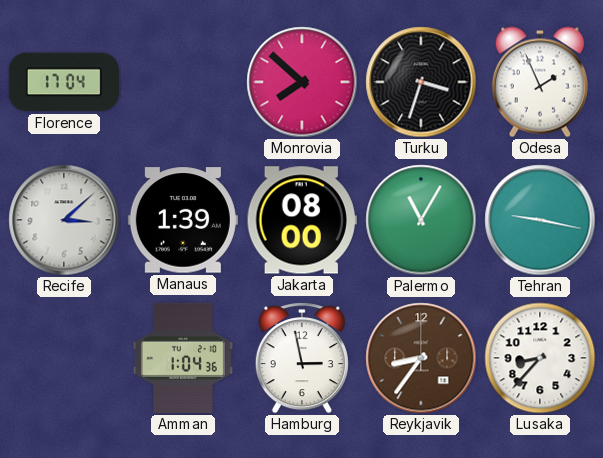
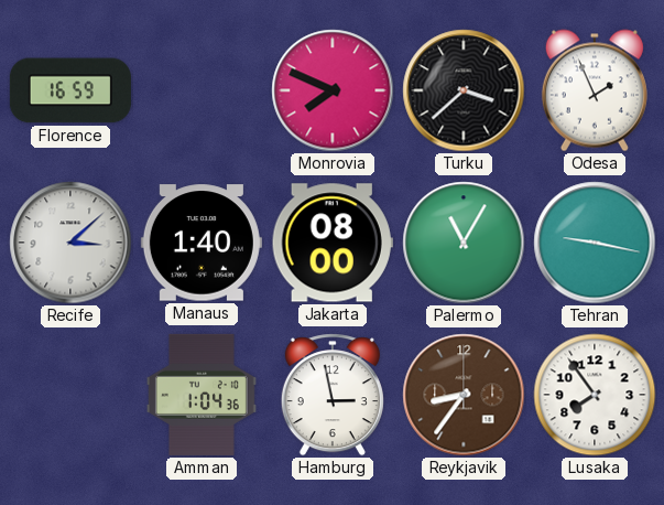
Florence: 17:04 -> 16:59
Monrovia: 7:52 -> 7:49
Turku: 3:33 -> 3:38
Manaus: 1:39 -> 1:40
Lusaka: 8:37 -> 7:54
